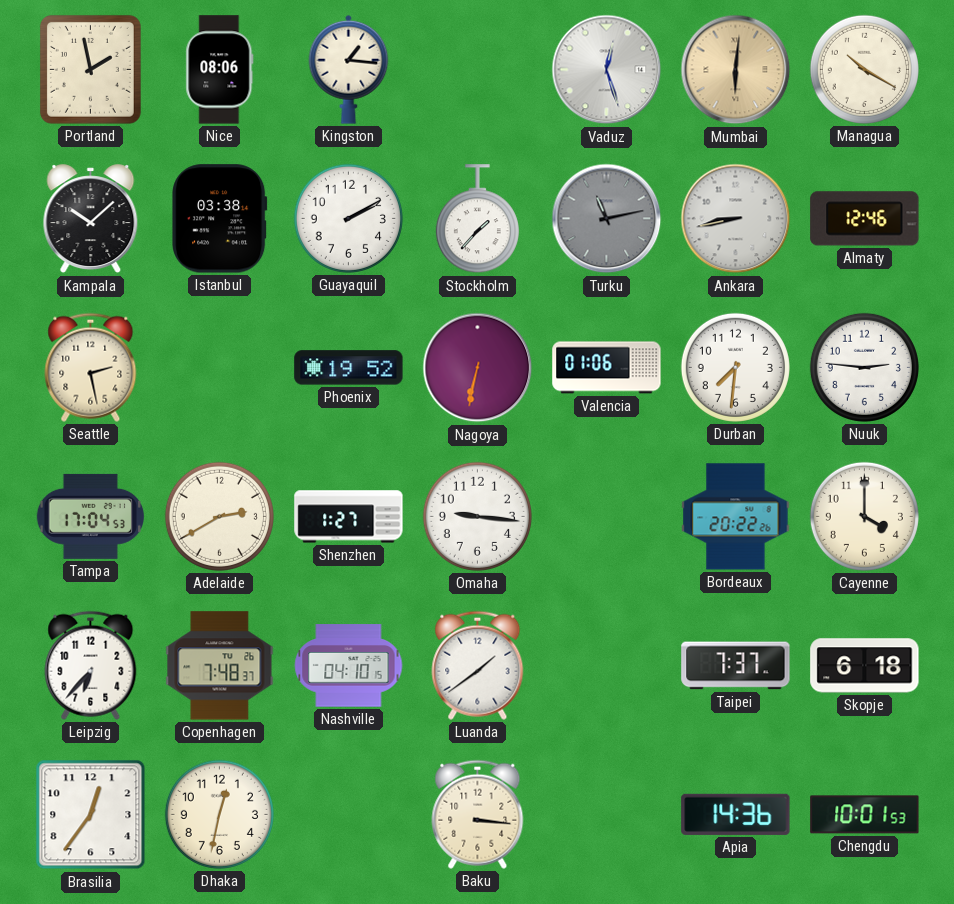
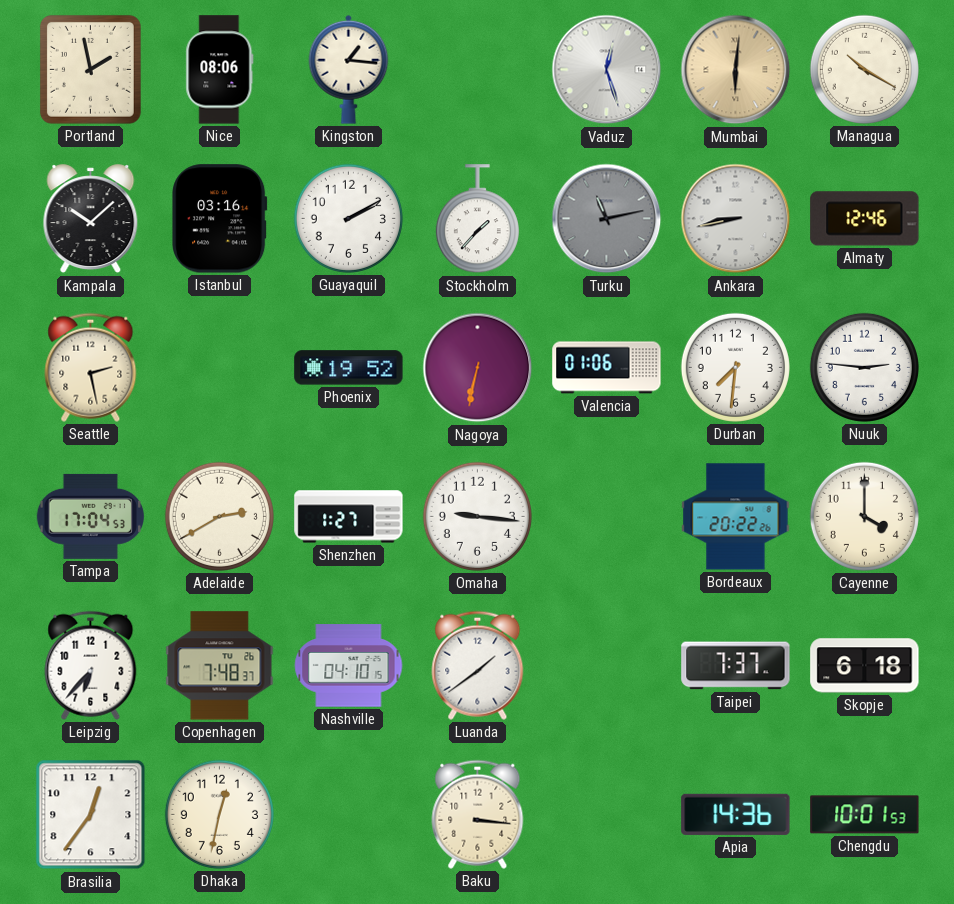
Istanbul: 03:38 -> 03:16
